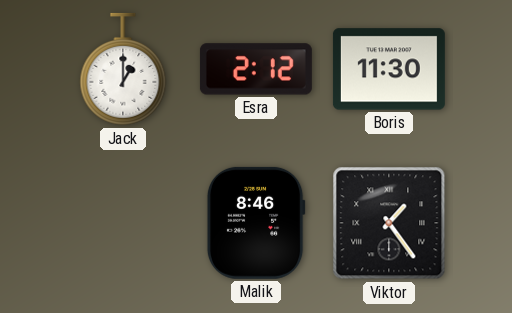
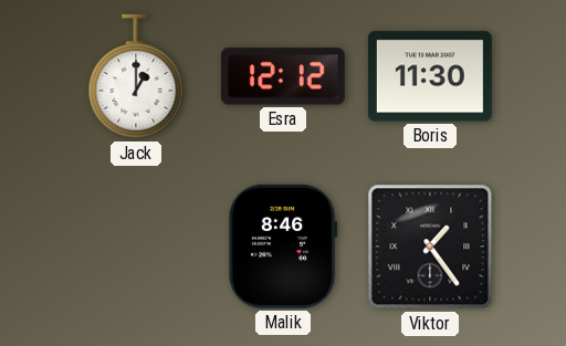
Esra: 2:12 -> 12:12
